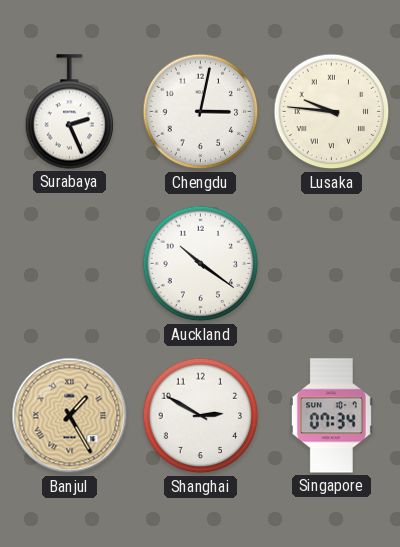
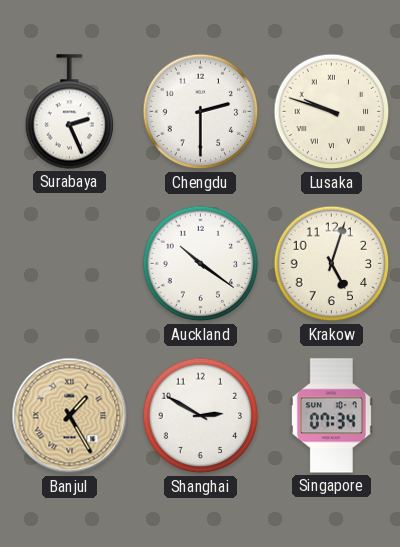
Chengdu: 3:02 -> 2:30
Lusaka: 9:46 -> 9:48
Krakow: none -> 5:03
